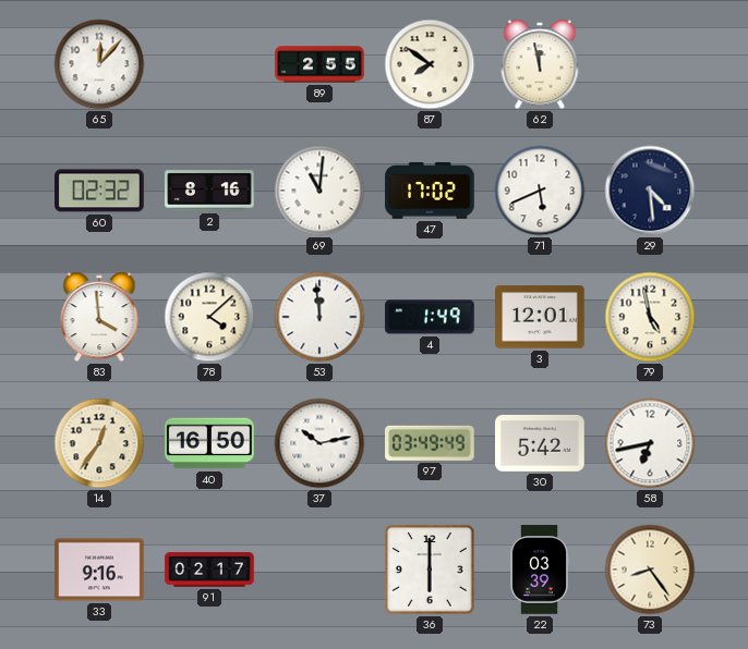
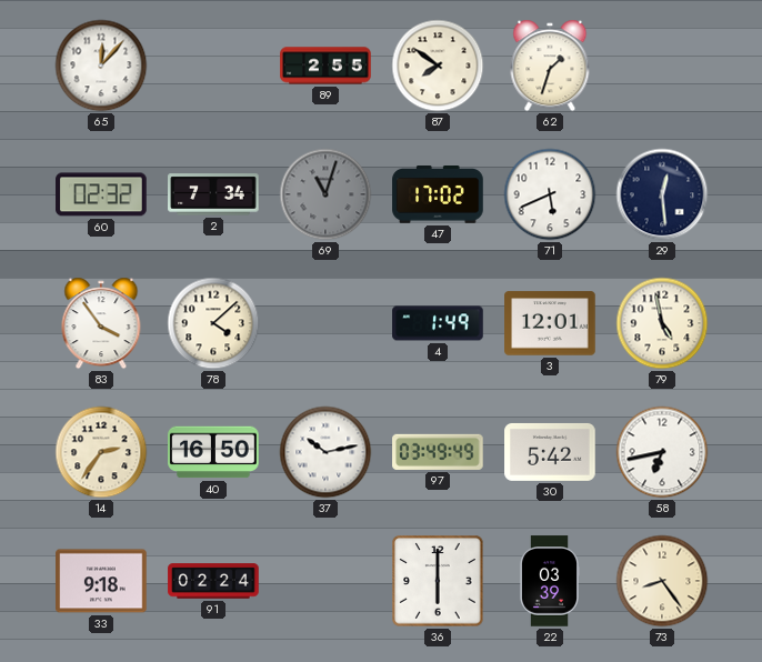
62: 11:58 -> 1:33
2: 8:16 -> 7:34
69: 11:01 -> 11:03
69 dial: white -> grey
29: 4:29 -> 12:29
83: 3:59 -> 3:54
53: 11:59 -> none
14: 12:36 -> 2:36
33: 9:16 -> 9:18
91: 02:17 -> 02:24
